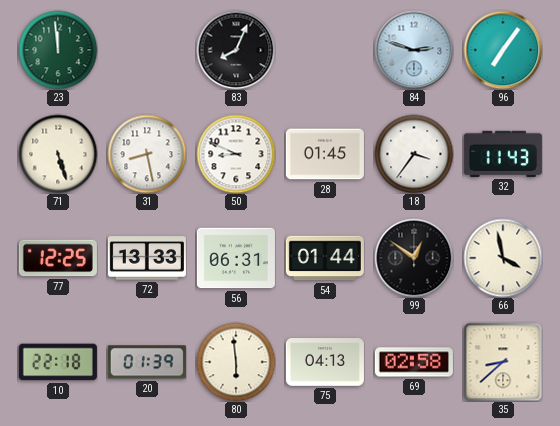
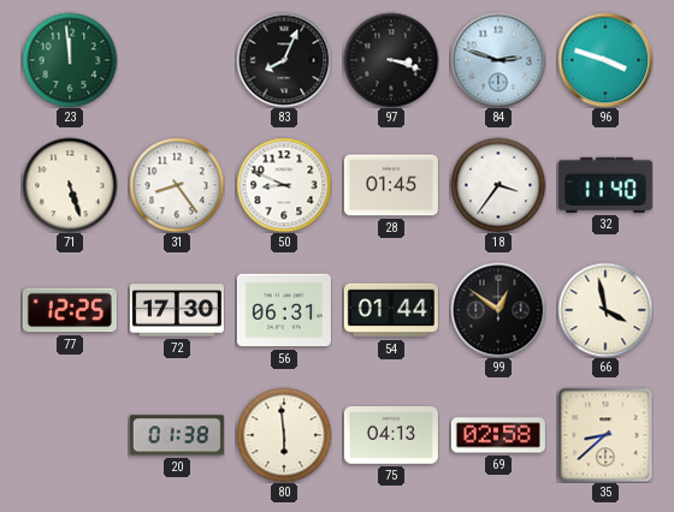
97: none -> 3:18
96: 7:06 -> 3:48
31: 8:28 -> 8:24
32: 11:43 -> 11:40
72: 13:33 -> 17:30
10: 22:18 -> none
20: 01:39 -> 01:38
